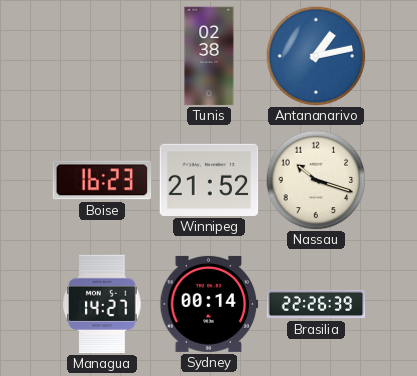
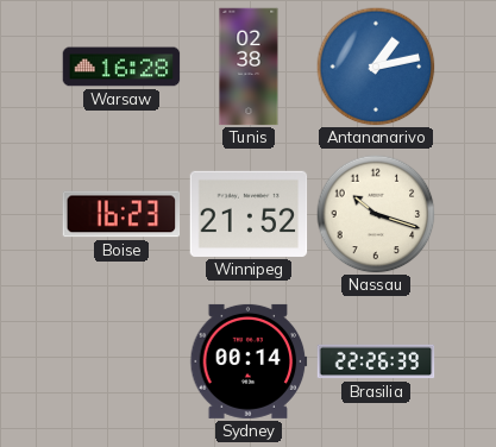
Warsaw: none -> 16:28
Managua: 14:27 -> none
